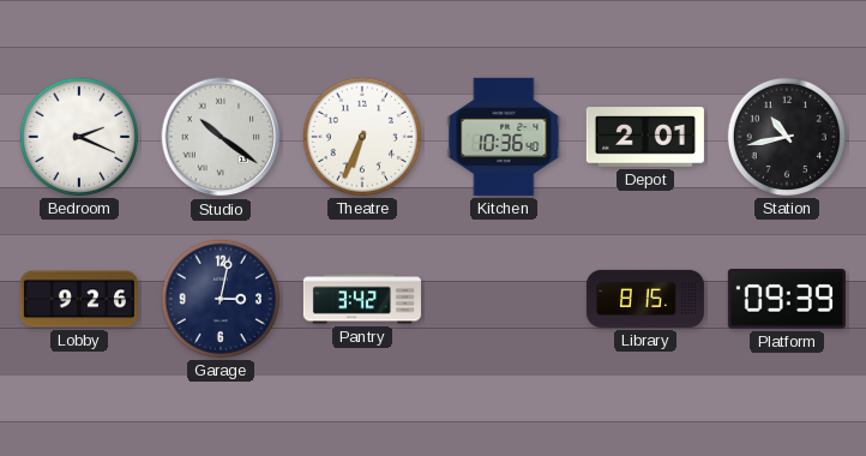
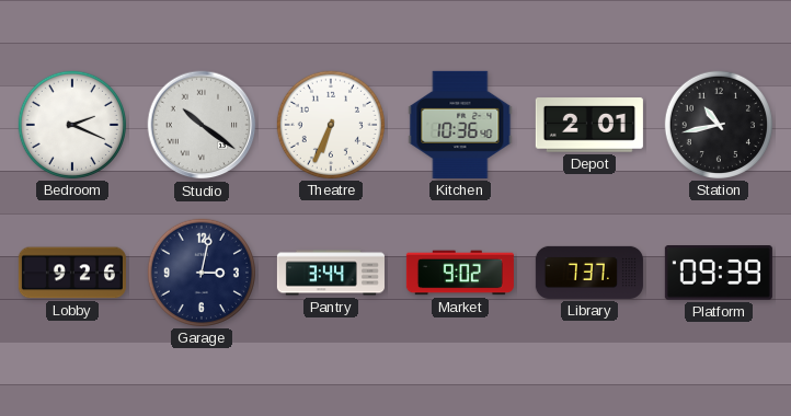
Pantry: 3:42 -> 3:44
Market: none -> 9:02
Library: 8:15 -> 7:37
